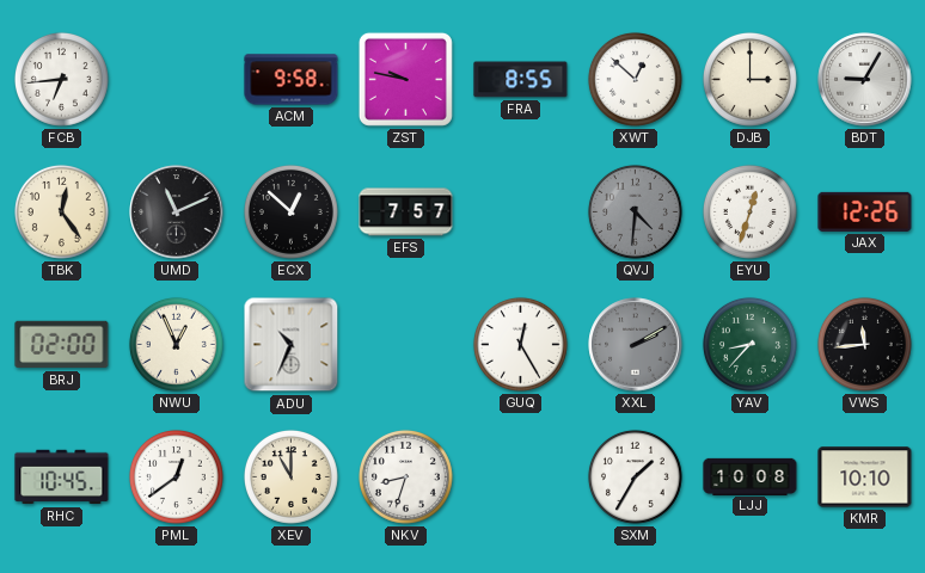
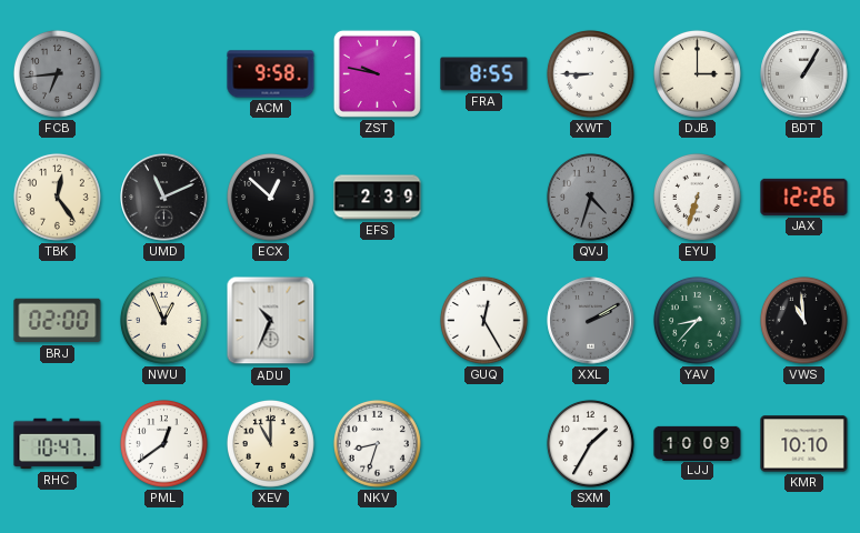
FCB dial: white -> grey
XWT: 12:52 -> 8:45
BDT: 9:05 -> 1:05
EFS: 7:57 -> 2:39
QVJ: 4:31 -> 4:33
EYU: 12:33 -> 6:33
VWS: 11:44 -> 10:59
RHC: 10:45 -> 10:47
LJJ: 10:08 -> 10:09
